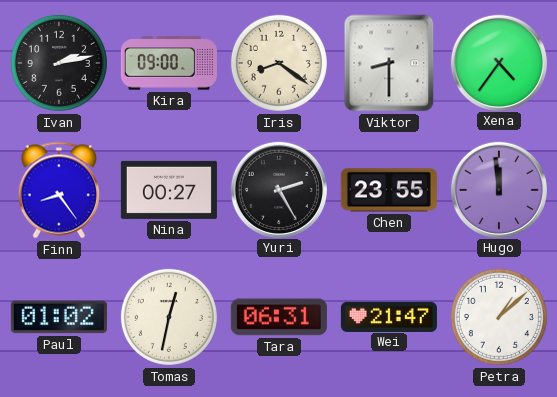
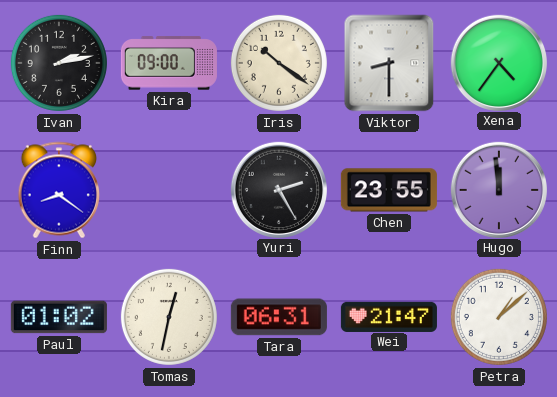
Iris: 8:21 -> 10:21
Finn: 8:24 -> 8:21
Nina: 00:27 -> none
